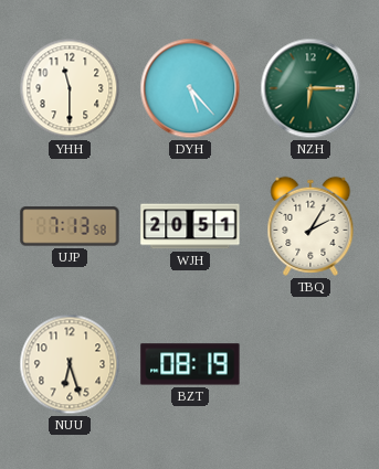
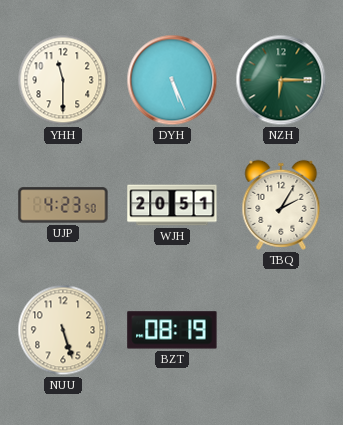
DYH: 5:23 -> 5:26
UJP: 7:13 -> 4:23
NUU: 6:27 -> 5:27
